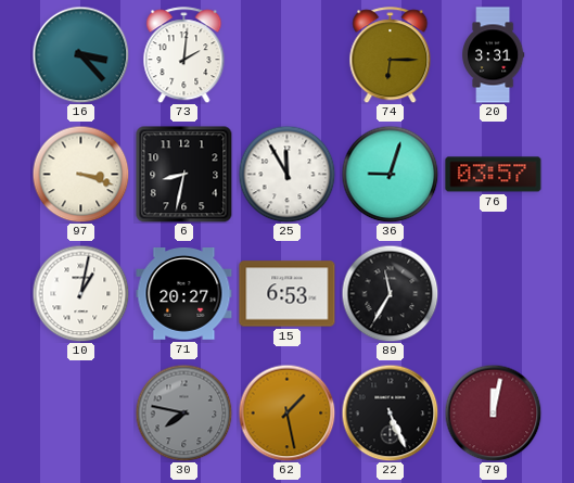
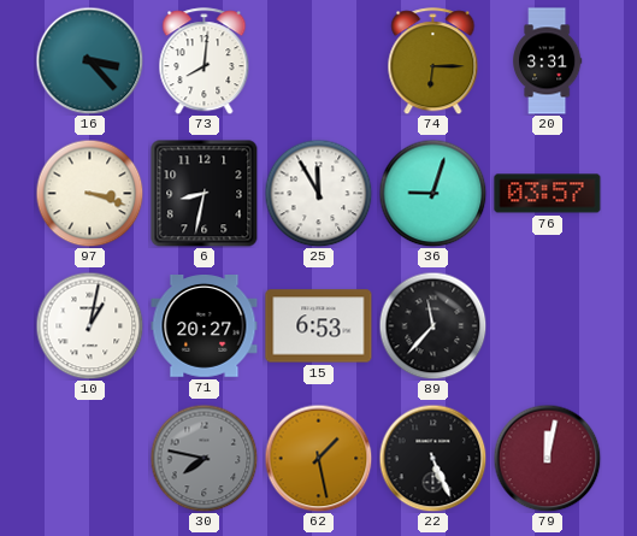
73: 2:01 -> 8:01
89: 11:35 -> 11:37
